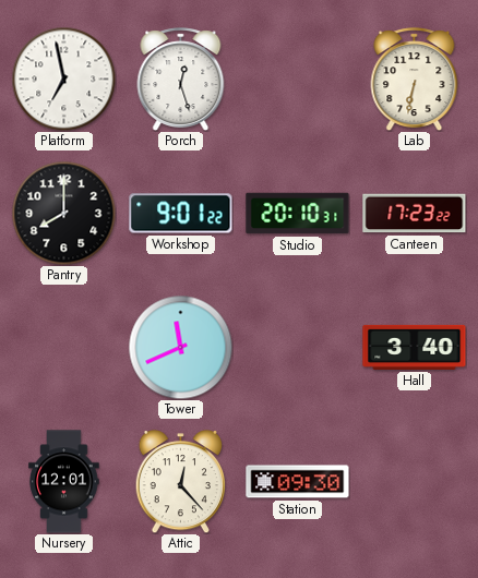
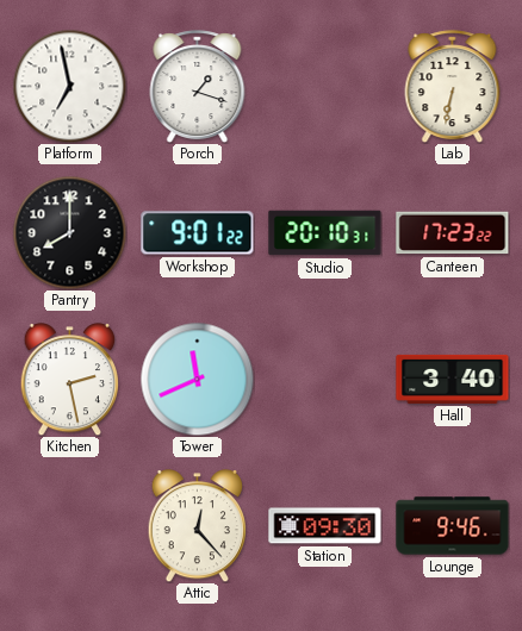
Porch: 12:27 -> 1:18
Kitchen: none -> 2:28
Nursery: 12:01 -> none
Lounge: none -> 9:46
